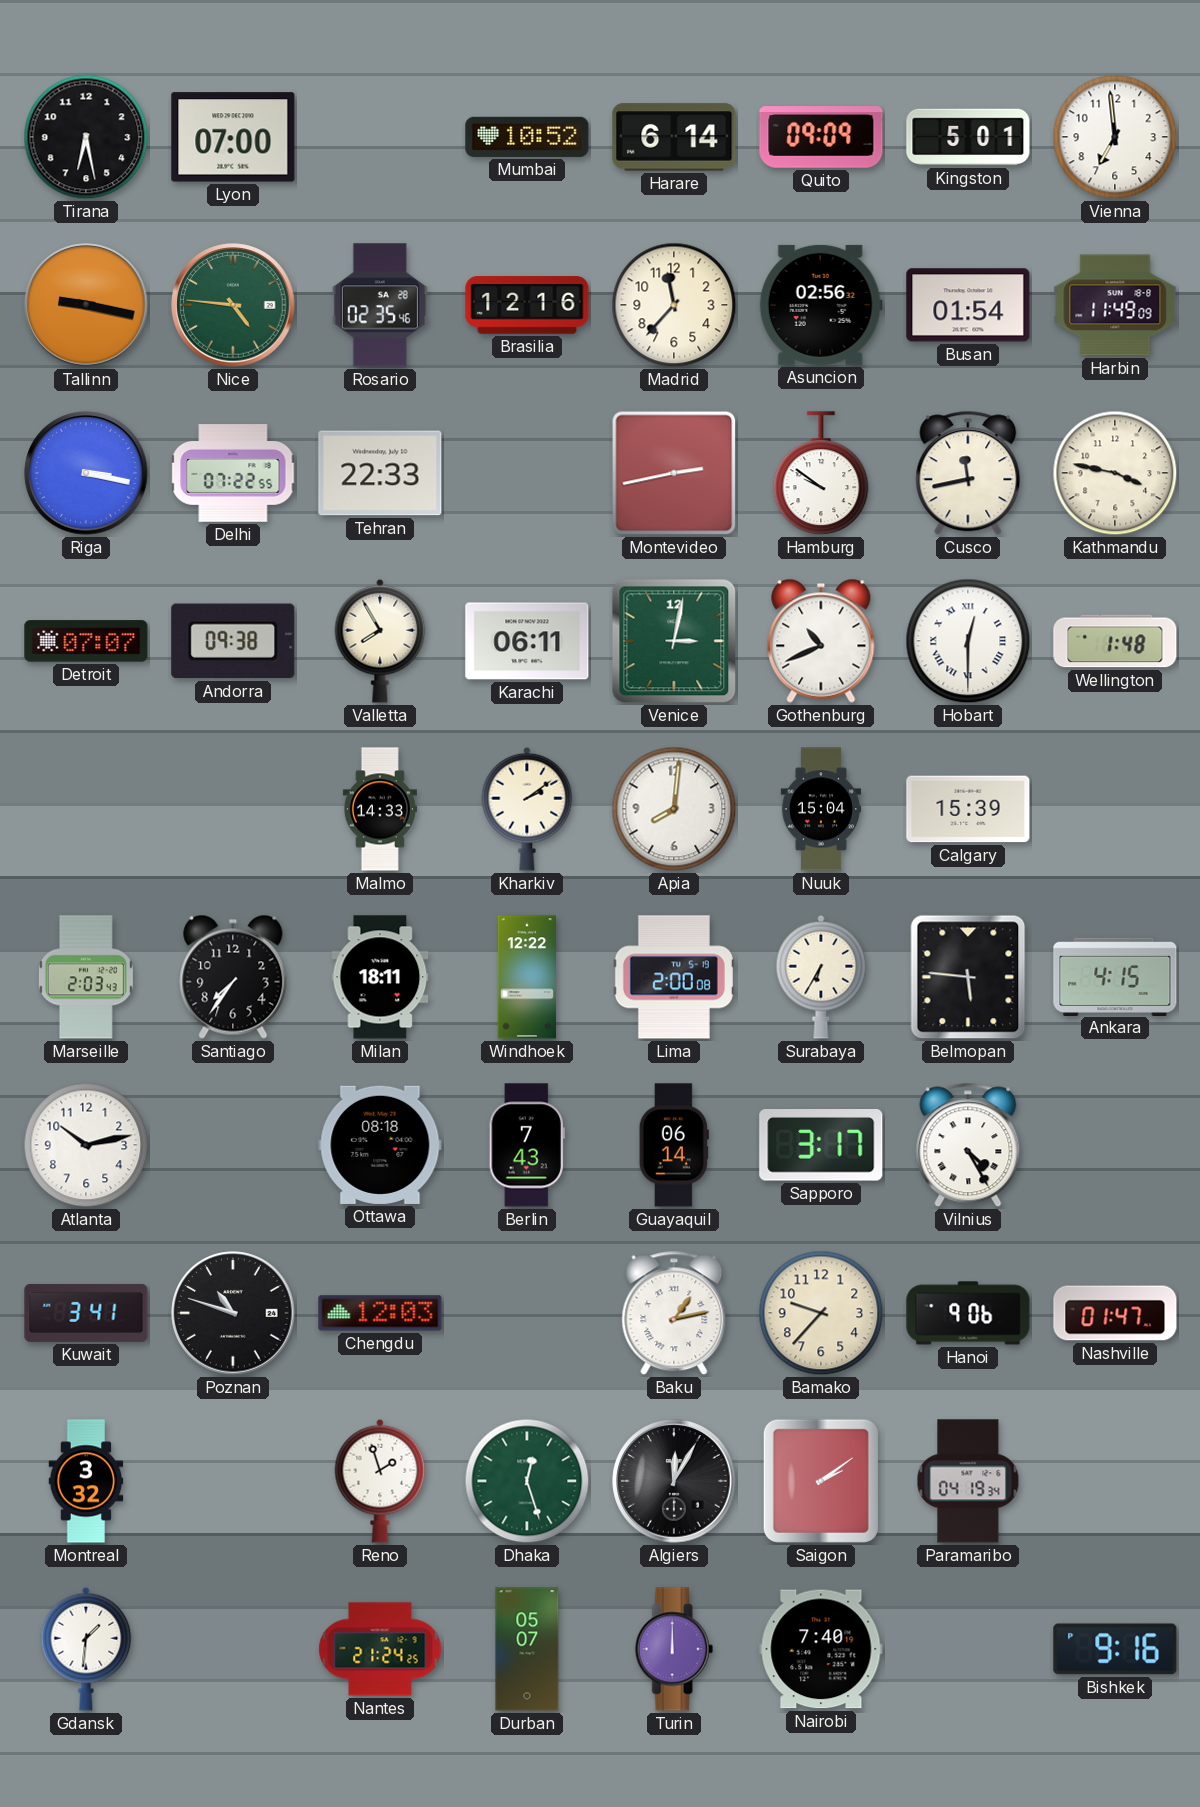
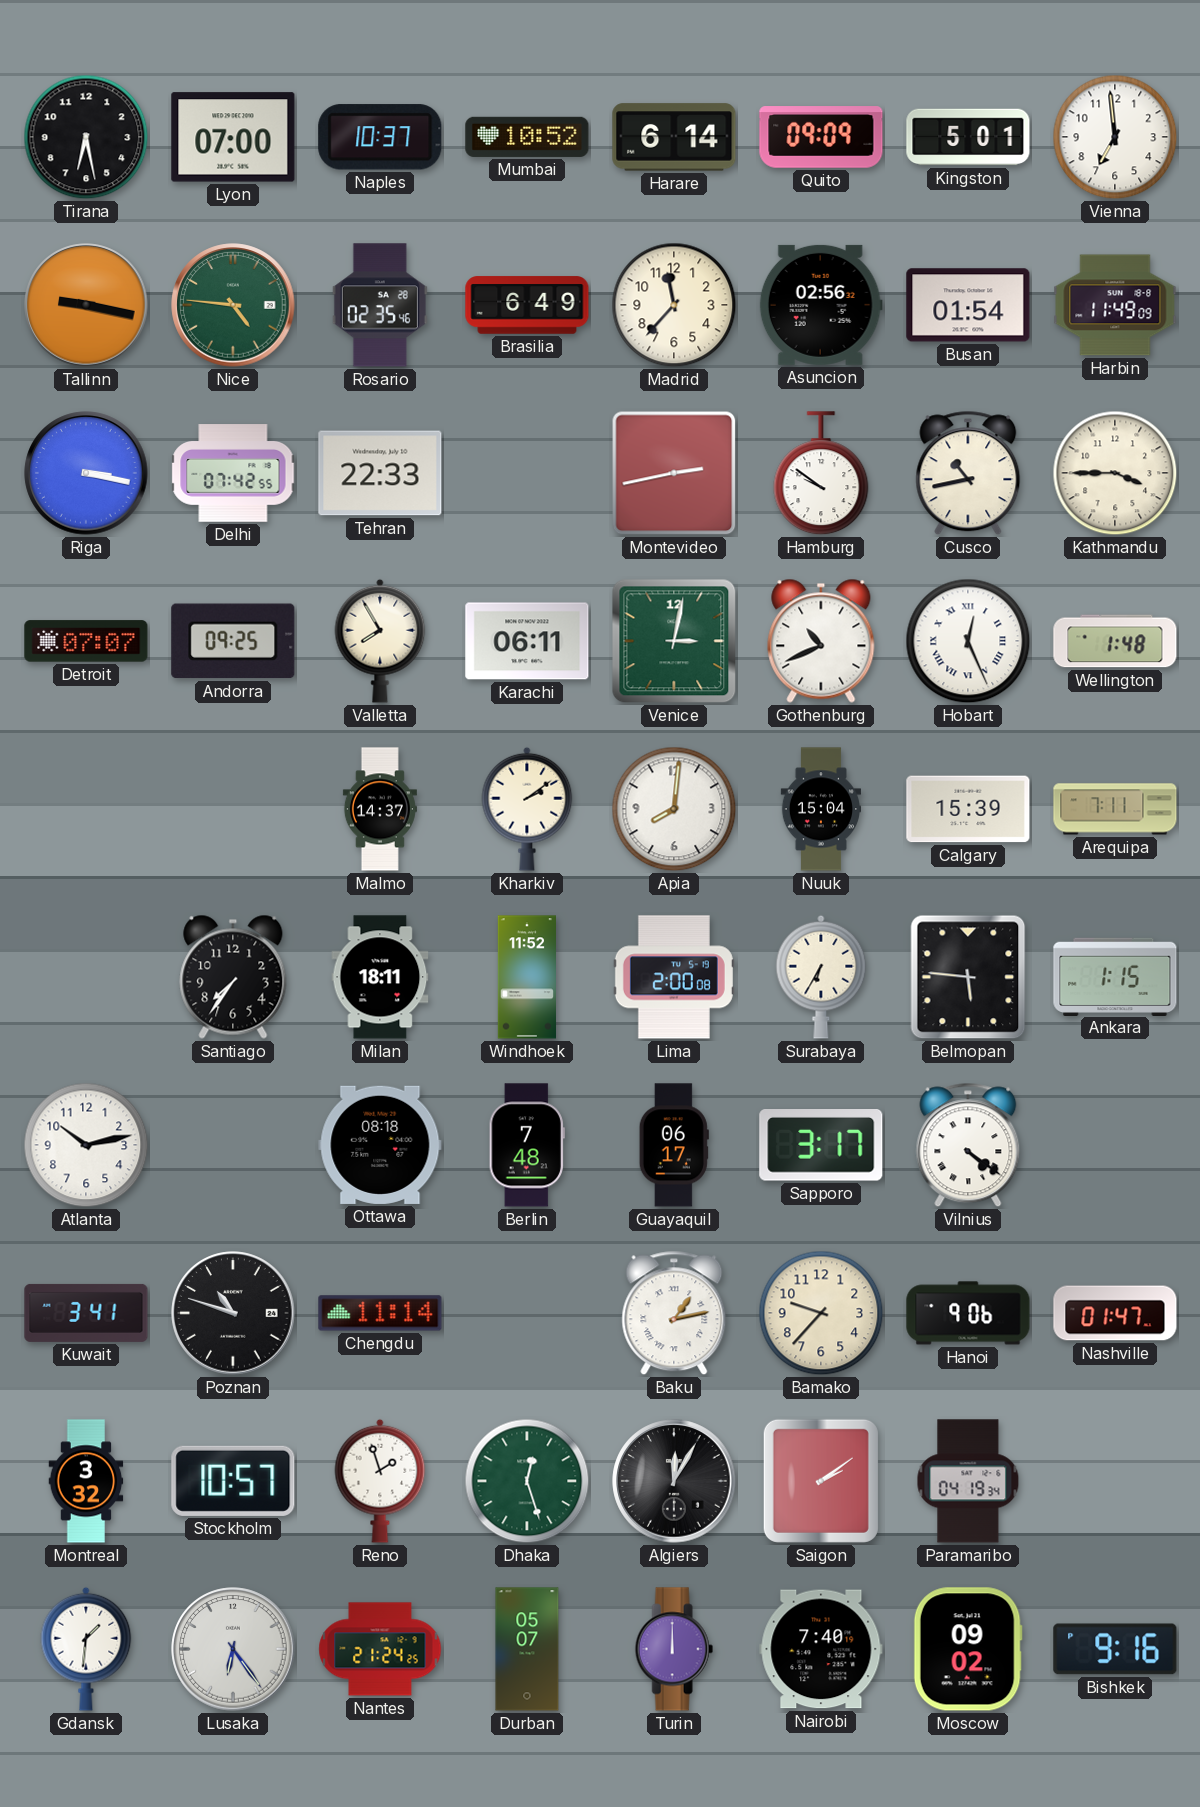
Naples: none -> 10:37
Brasilia: 12:16 -> 6:49
Delhi: 07:22 -> 07:42
Cusco: 11:43 -> 10:43
Kathmandu: 3:47 -> 3:45
Andorra: 09:38 -> 09:25
Hobart: 12:30 -> 12:26
Malmo: 14:33 -> 14:37
Arequipa: none -> 7:11
Marseille: 2:03 -> none
Windhoek: 12:22 -> 11:52
Ankara: 4:15 -> 1:15
Berlin: 7:43 -> 7:48
Guayaquil: 06:14 -> 06:17
Vilnius: 4:25 -> 4:21
Chengdu: 12:03 -> 11:14
Stockholm: none -> 10:57
Lusaka: none -> 6:24
Moscow: none -> 09:02
